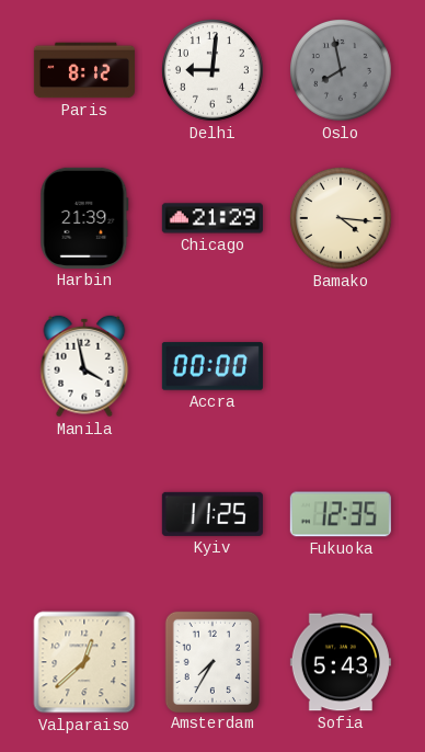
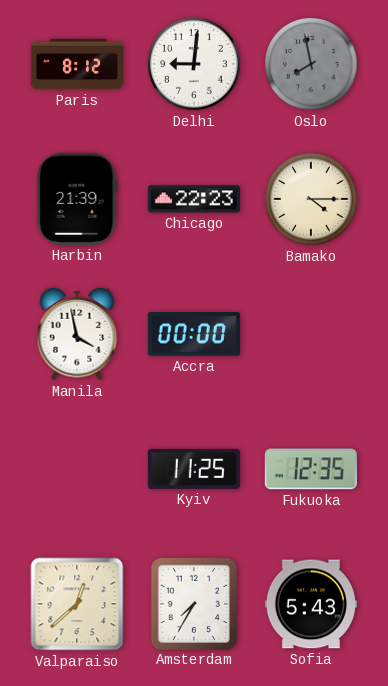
Chicago: 21:29 -> 22:23
Bamako: 4:16 -> 4:15
